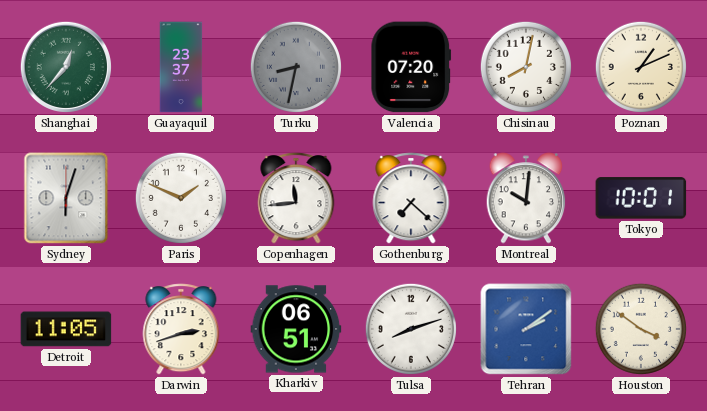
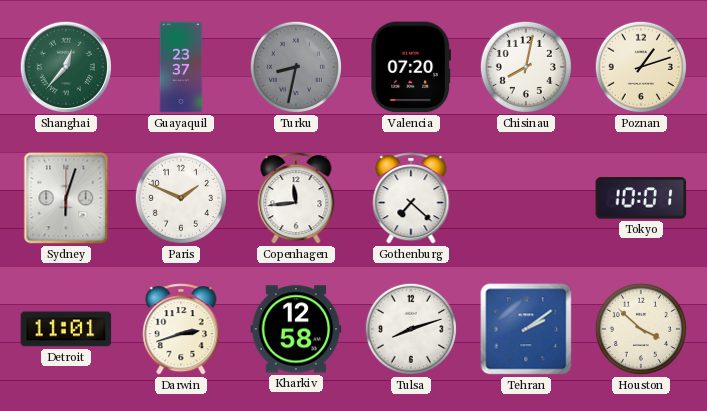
Poznan: 1:11 -> 1:12
Montreal: 10:01 -> none
Detroit: 11:05 -> 11:01
Kharkiv: 06:51 -> 12:58
Houston: 3:51 -> 3:52
